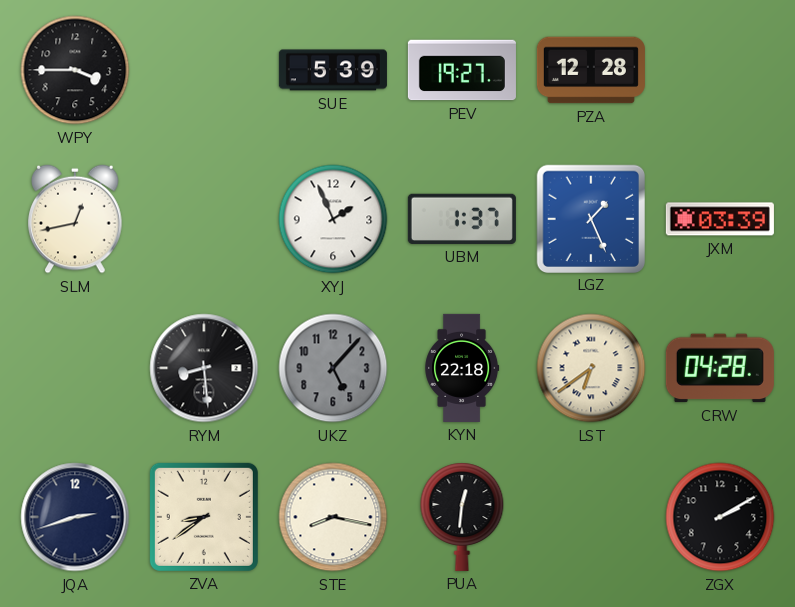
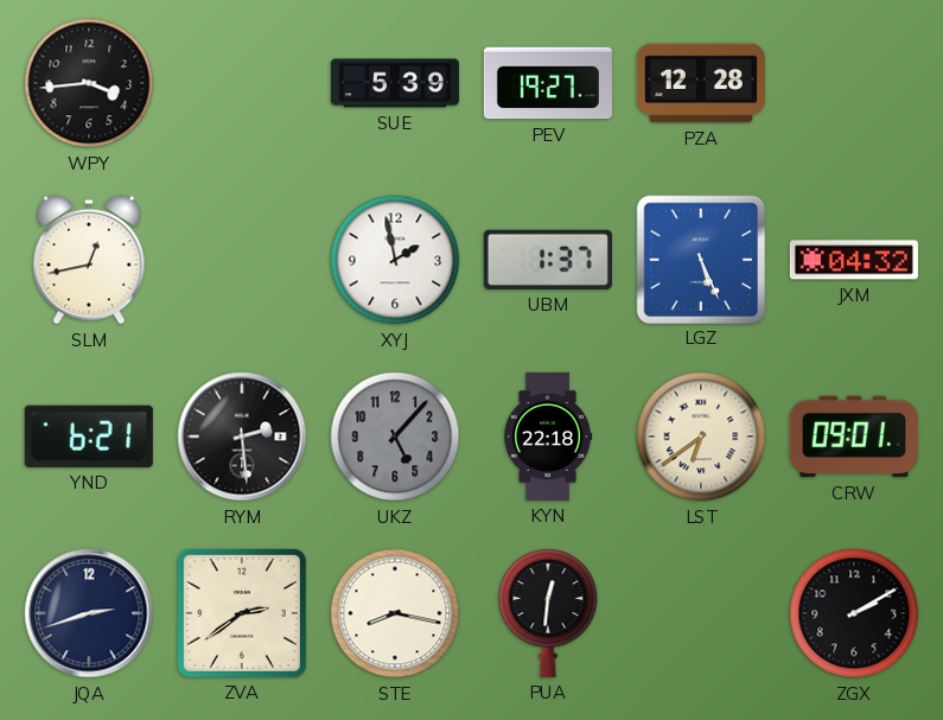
WPY: 3:45 -> 3:44
XYJ: 1:56 -> 1:58
LGZ: 1:26 -> 5:26
JXM: 03:39 -> 04:32
YND: none -> 6:21
RYM: 8:29 -> 2:29
CRW: 04:28 -> 09:01
ZVA: 8:39 -> 2:39
